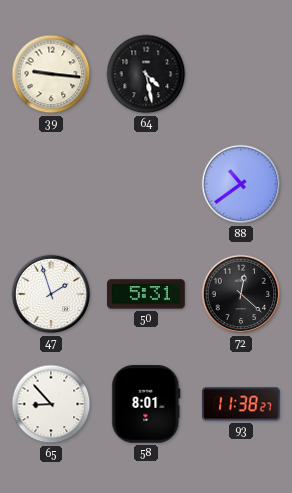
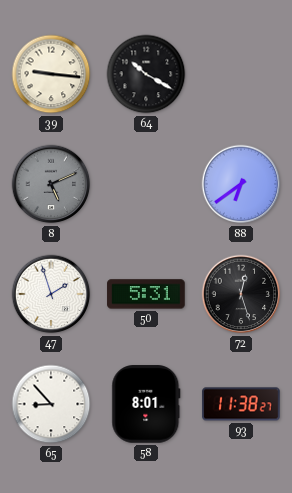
64: 4:28 -> 10:20
8: none -> 5:11
88: 10:39 -> 6:39
72: 12:22 -> 12:27
